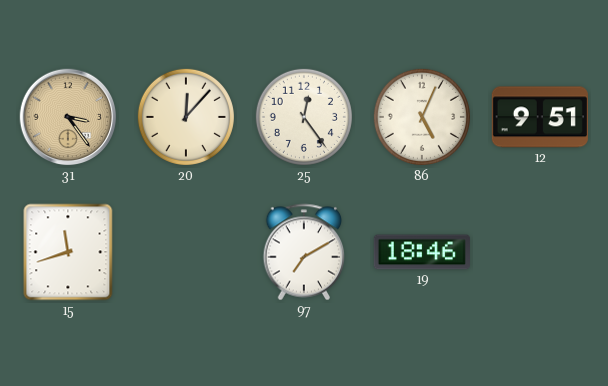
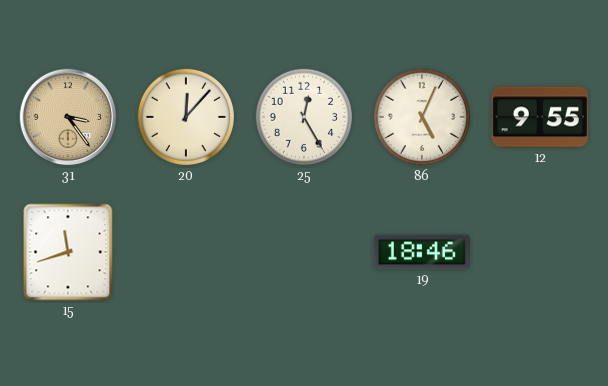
25: 12:24 -> 12:25
12: 9:51 -> 9:55
97: 7:10 -> none
